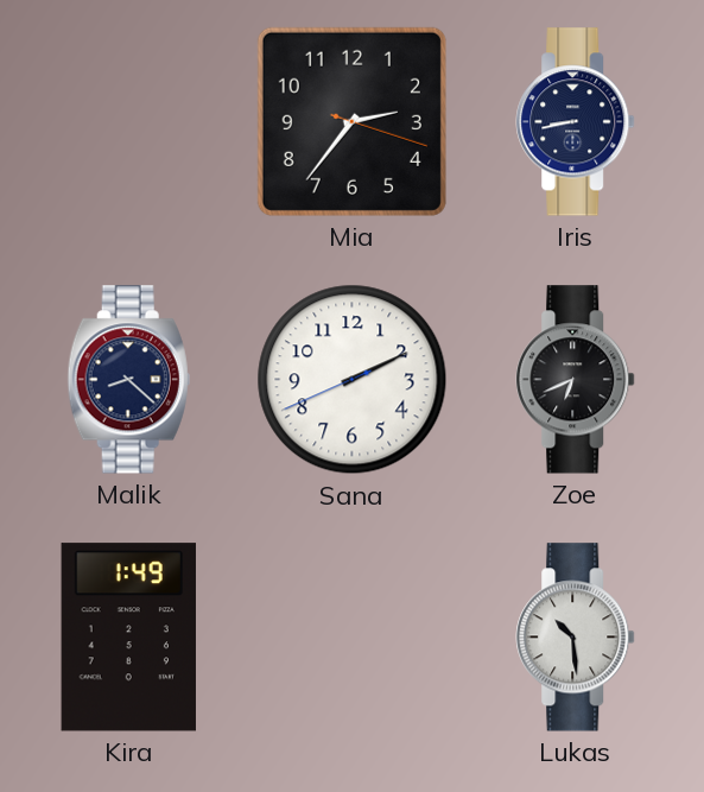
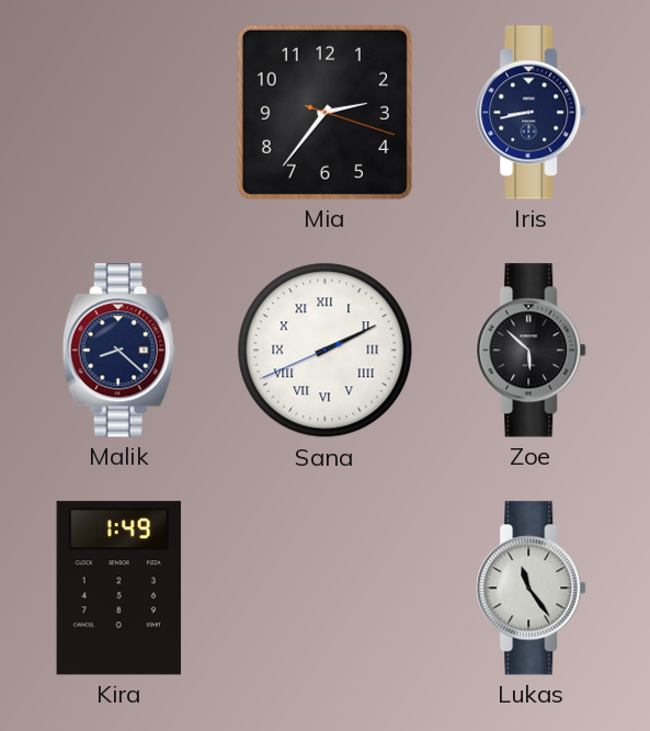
Sana numerals: Arabic -> Roman
Zoe: 6:41 -> 5:52
Lukas: 10:29 -> 11:24
